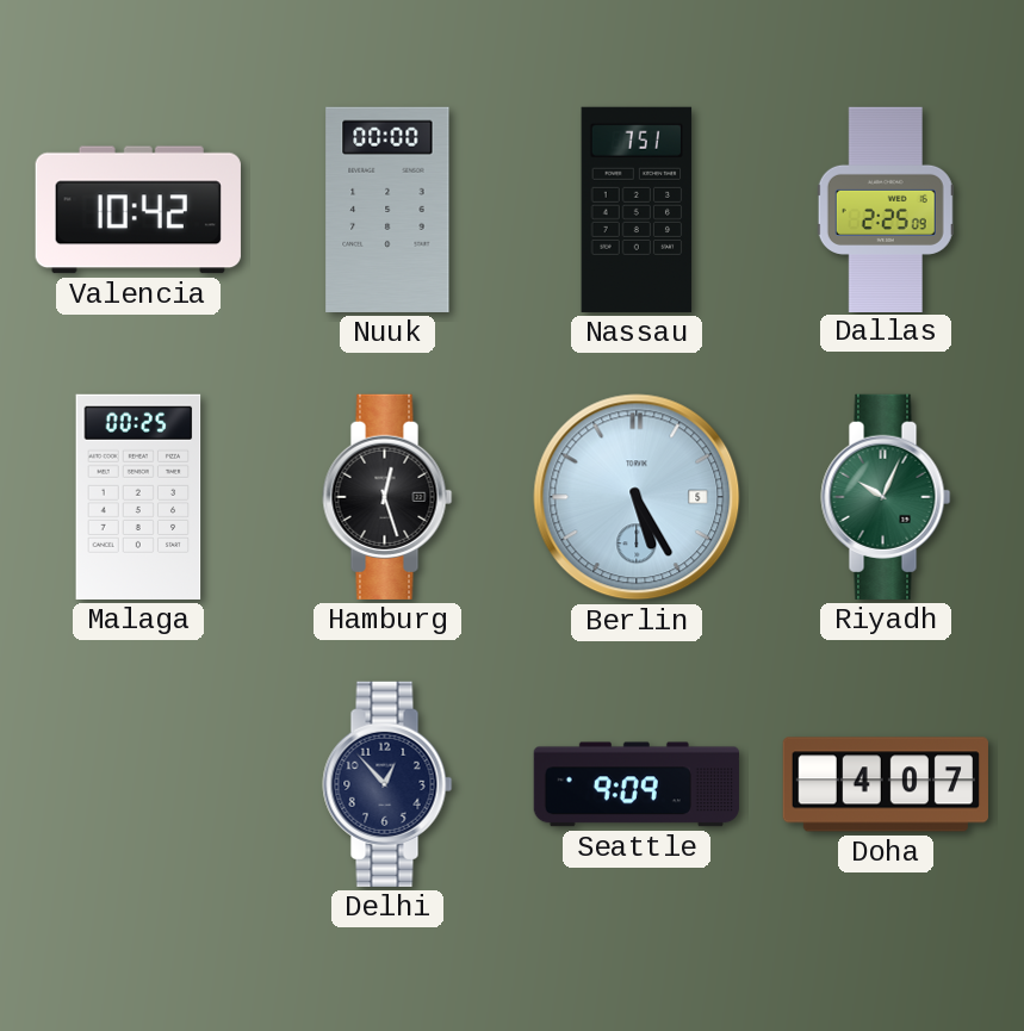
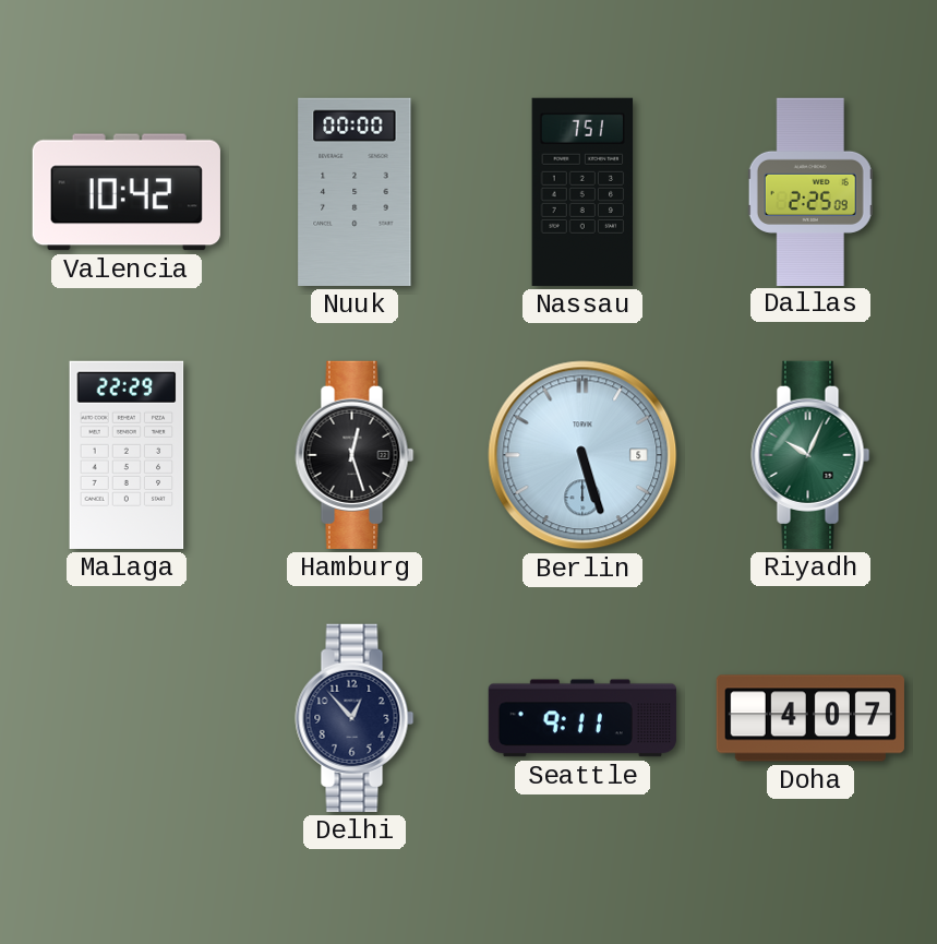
Malaga: 00:25 -> 22:29
Berlin: 5:25 -> 5:27
Seattle: 9:09 -> 9:11
